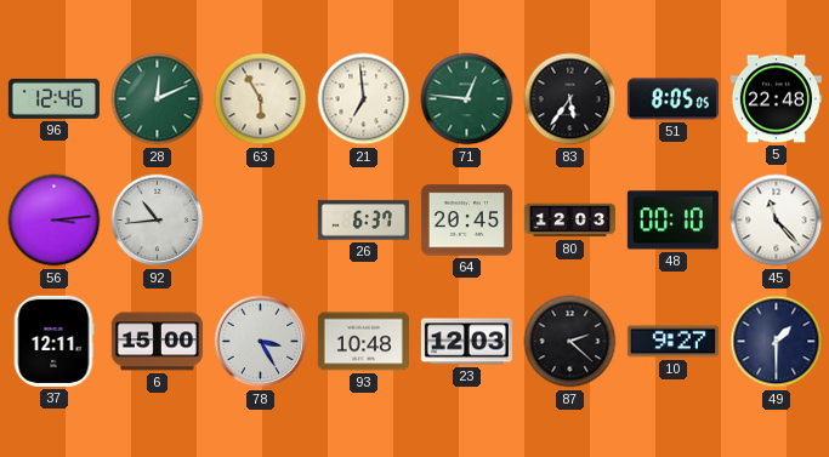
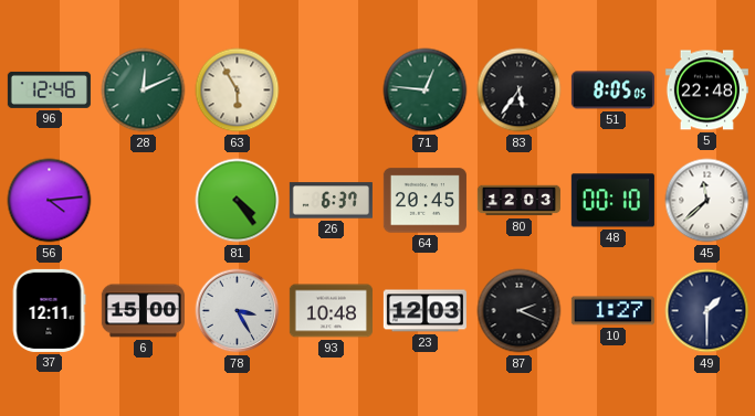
21: 6:59 -> none
56: 3:14 -> 4:14
92: 10:44 -> none
81: none -> 4:24
45: 11:23 -> 11:38
87: 2:22 -> 2:19
10: 9:27 -> 1:27
